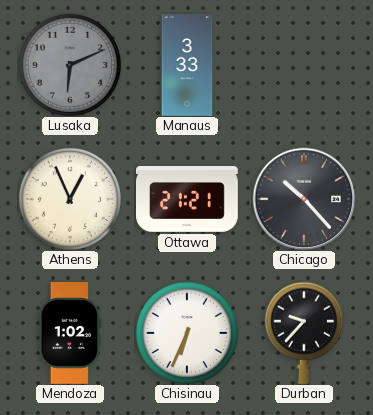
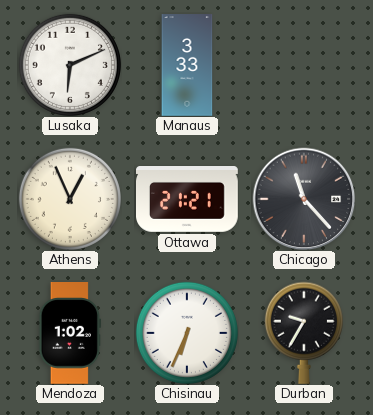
Lusaka dial: grey -> white
Chicago: 10:23 -> 11:23
Durban: 9:37 -> 9:35
